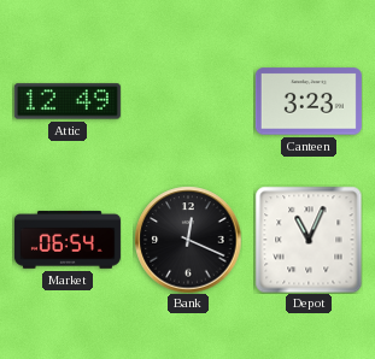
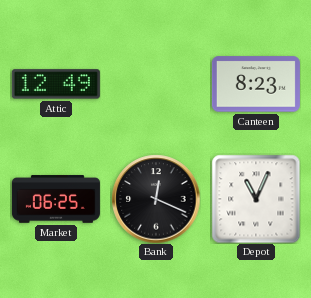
Canteen: 3:23 -> 8:23
Market: 06:54 -> 06:25
